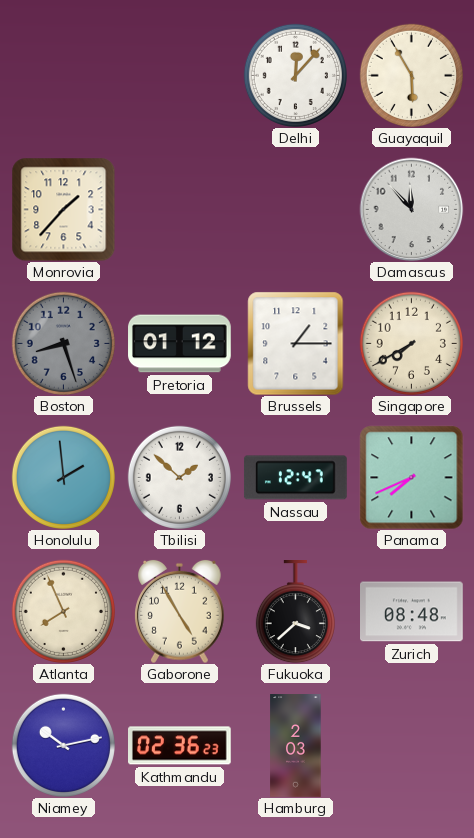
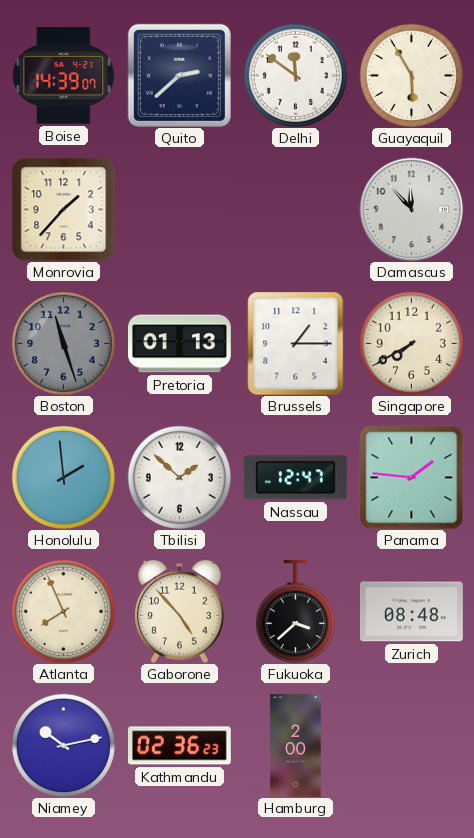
Boise: none -> 14:39
Quito: none -> 2:38
Delhi: 12:07 -> 11:51
Boston: 8:27 -> 11:27
Pretoria: 01:12 -> 01:13
Panama: 7:41 -> 1:46
Gaborone: 4:55 -> 4:53
Hamburg: 2:03 -> 2:00
